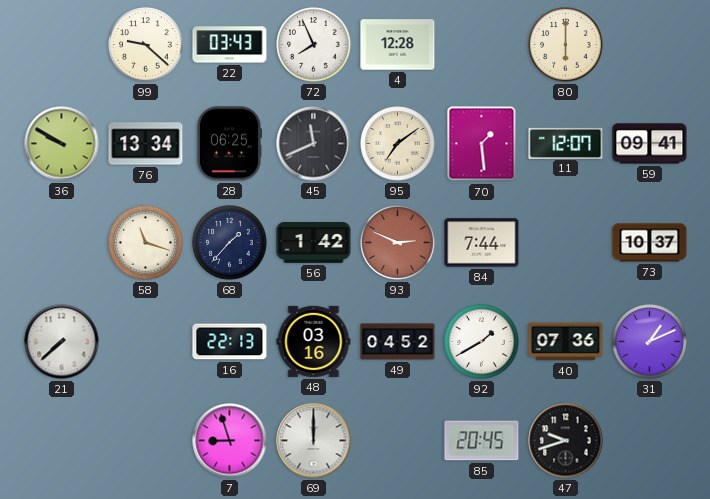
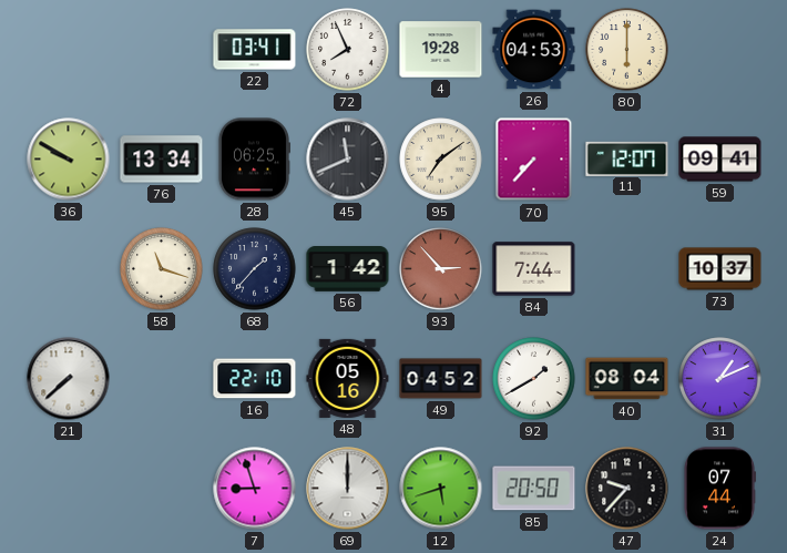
99: 9:22 -> none
22: 03:43 -> 03:41
4: 12:28 -> 19:28
26: none -> 04:53
70: 1:29 -> 7:37
93: 2:49 -> 2:53
16: 22:13 -> 22:10
48: 03:16 -> 05:16
40: 07:36 -> 08:04
12: none -> 5:42
85: 20:45 -> 20:50
47: 9:42 -> 9:37
24: none -> 07:44
